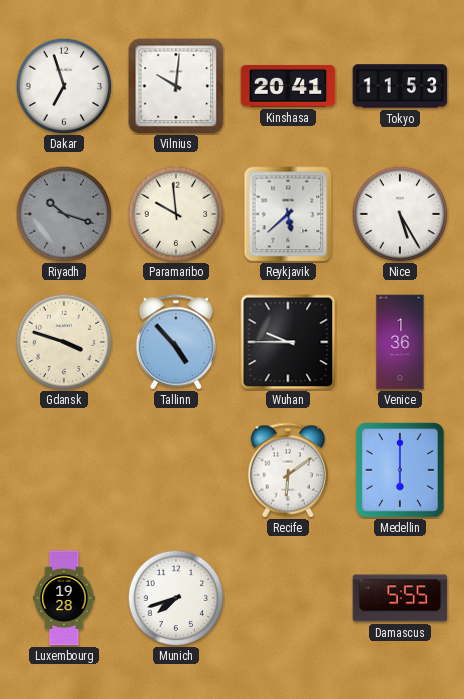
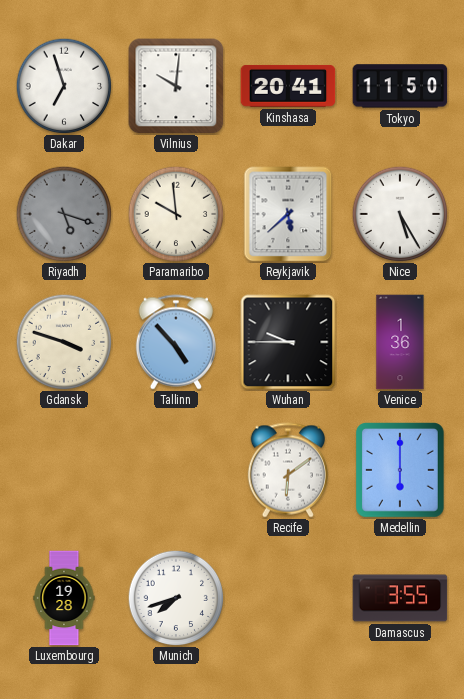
Tokyo: 11:53 -> 11:50
Riyadh: 10:18 -> 5:18
Damascus: 5:55 -> 3:55
